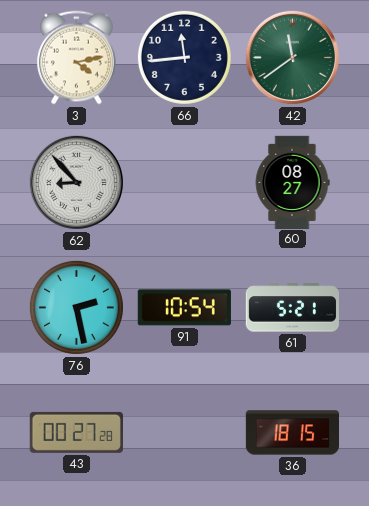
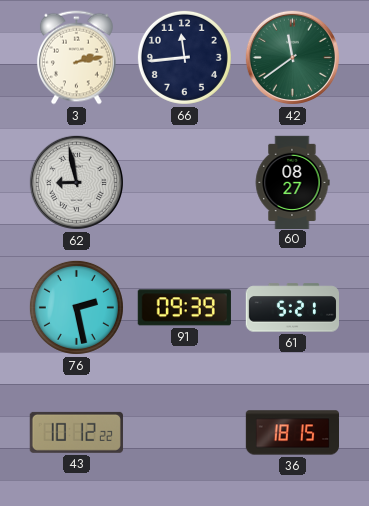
3: 4:13 -> 2:13
62: 8:53 -> 8:58
91: 10:54 -> 09:39
43: 00:27 -> 10:12
